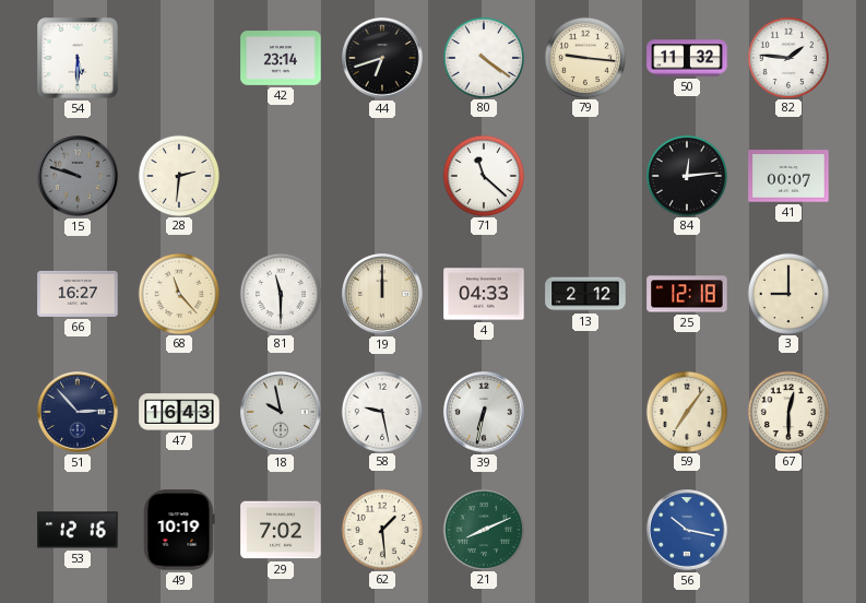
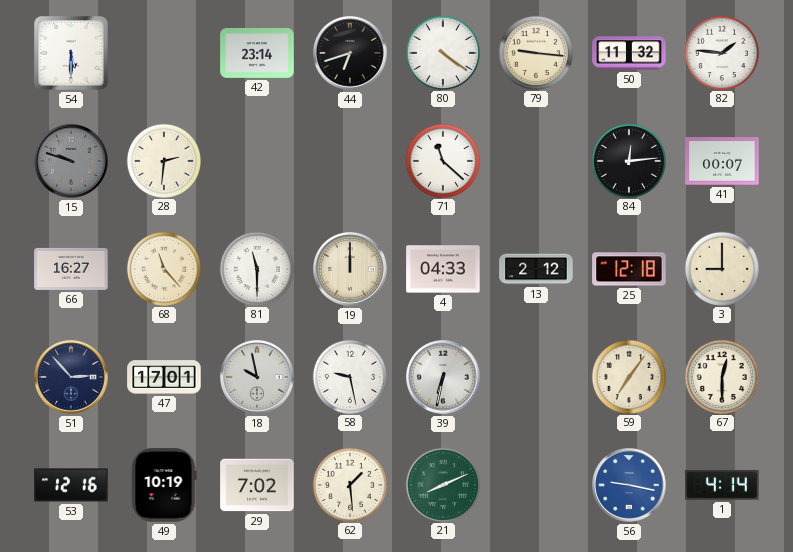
47: 16:43 -> 17:01
56: 10:17 -> 9:17
1: none -> 4:14
